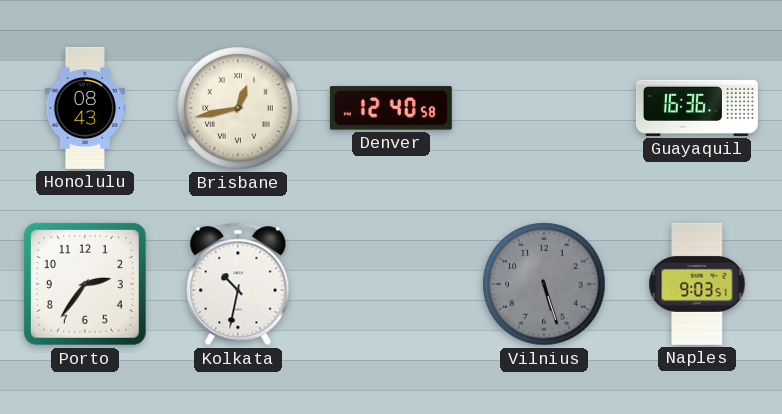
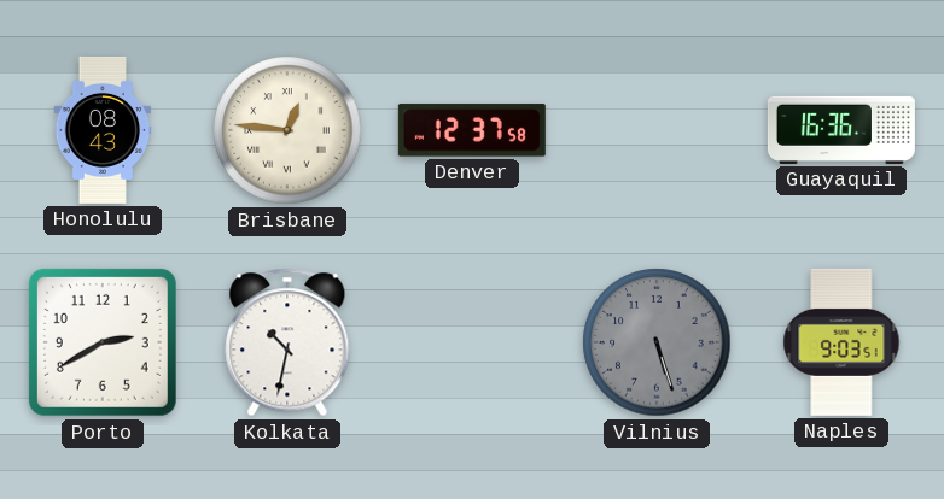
Brisbane: 12:43 -> 12:46
Denver: 12:40 -> 12:37
Porto: 2:36 -> 2:40
